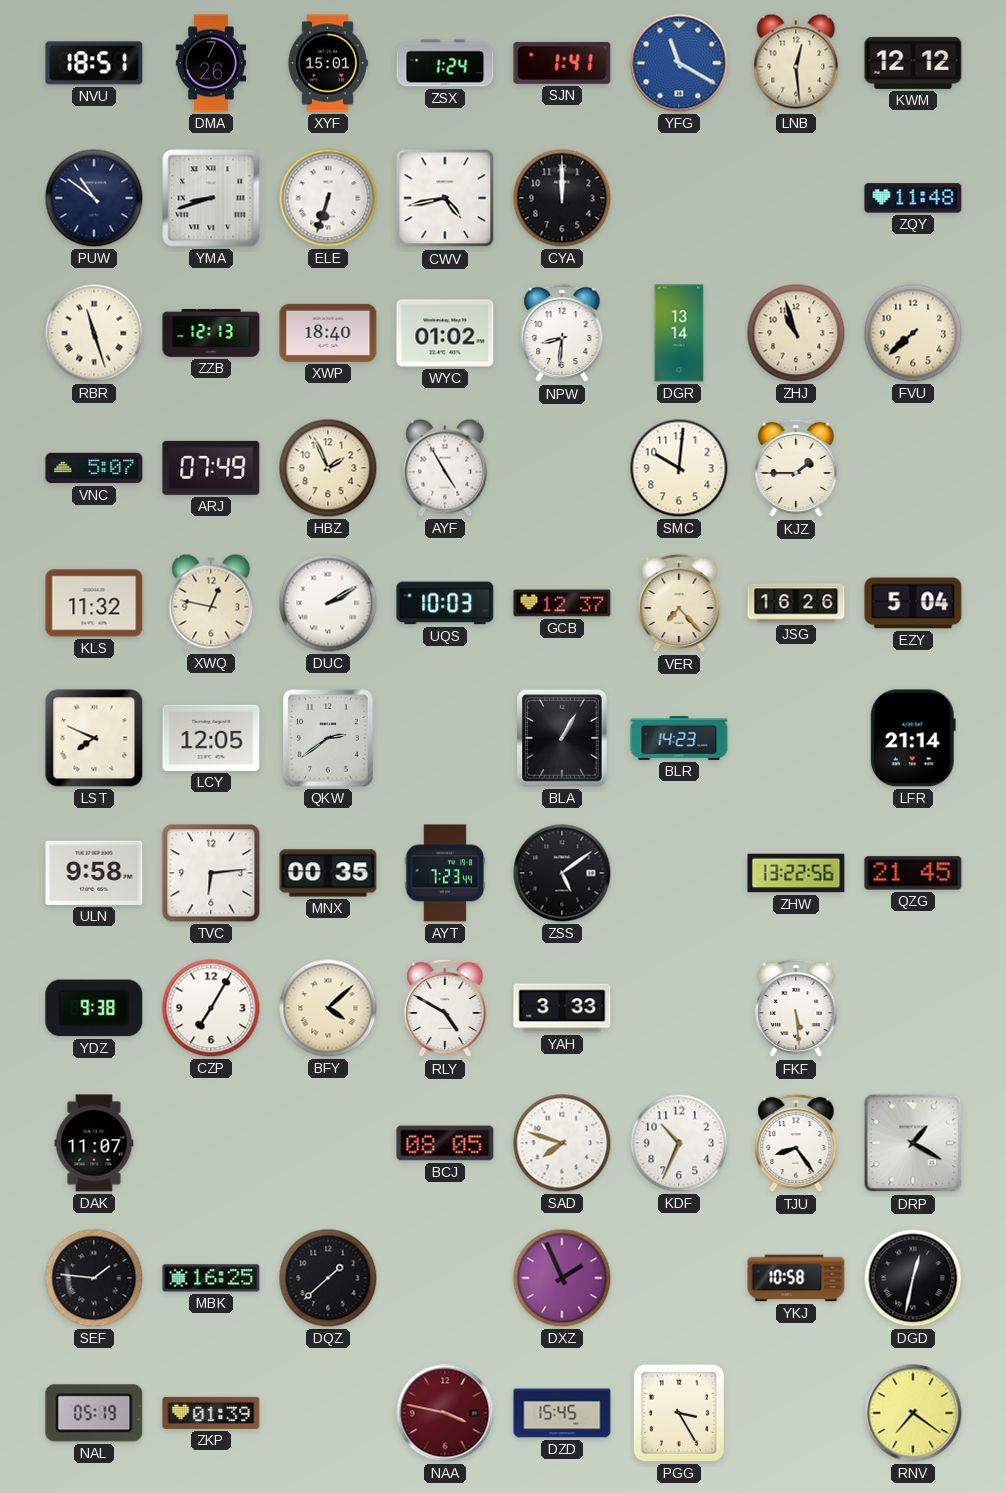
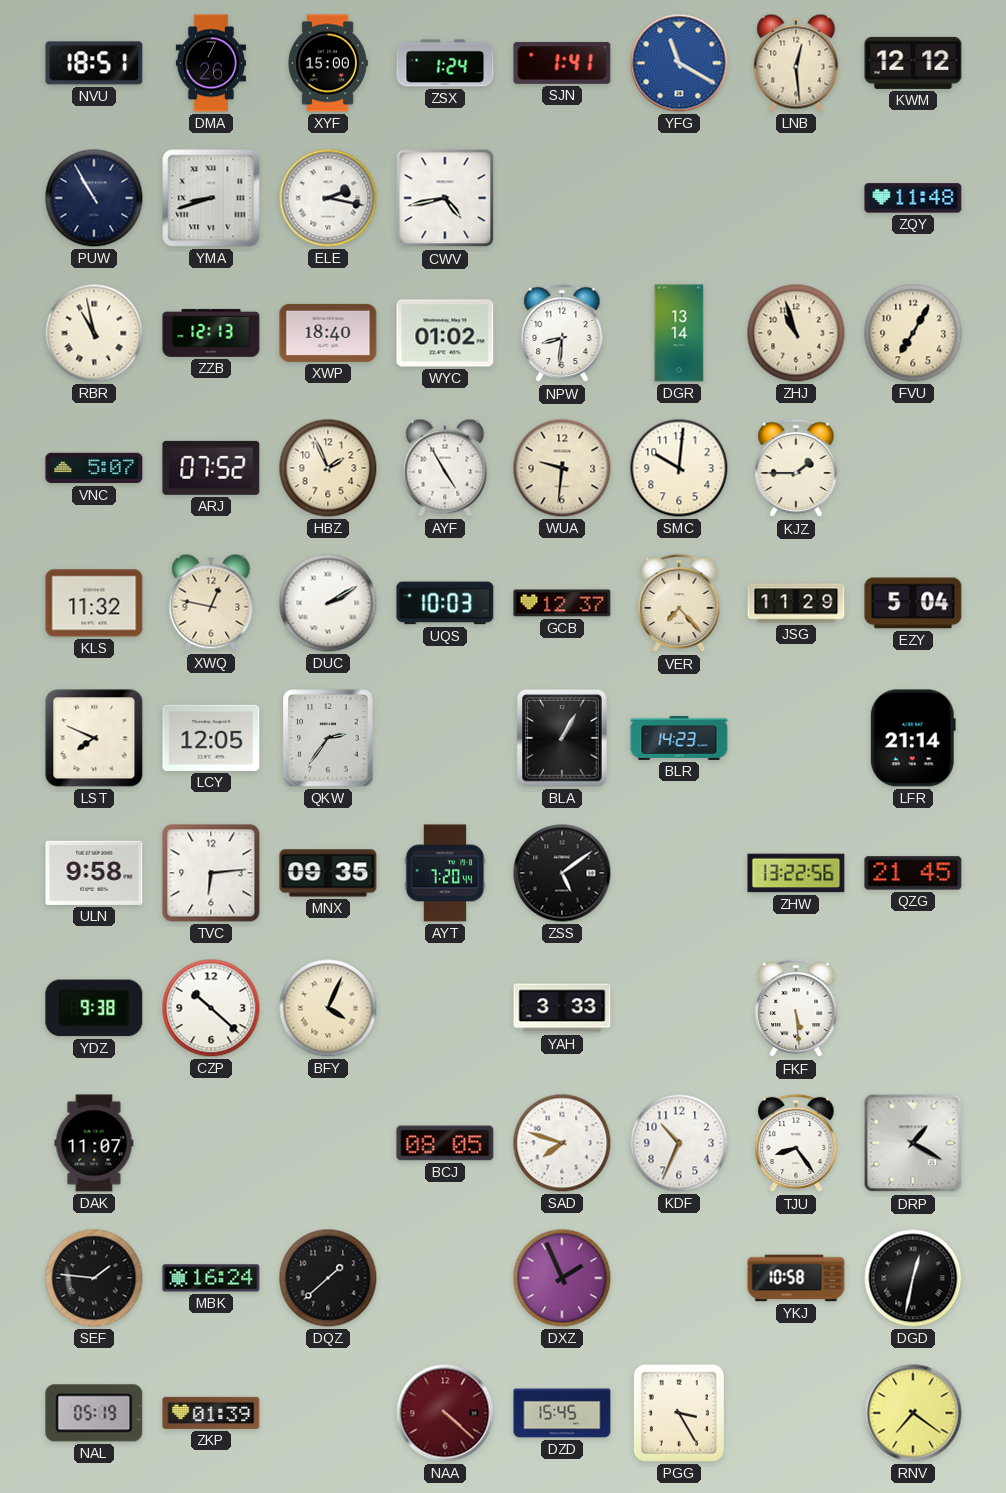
XYF: 15:01 -> 15:00
PUW: 10:51 -> 10:55
ELE: 6:33 -> 2:17
CYA: 12:00 -> none
RBR: 11:27 -> 10:58
FVU: 7:38 -> 7:05
ARJ: 07:49 -> 07:52
WUA: none -> 9:31
JSG: 16:26 -> 11:29
QKW: 2:39 -> 2:36
MNX: 00:35 -> 09:35
AYT: 7:23 -> 7:20
CZP: 7:05 -> 10:22
BFY: 4:08 -> 4:04
RLY: 4:50 -> none
MBK: 16:25 -> 16:24
NAA: 3:47 -> 4:22
